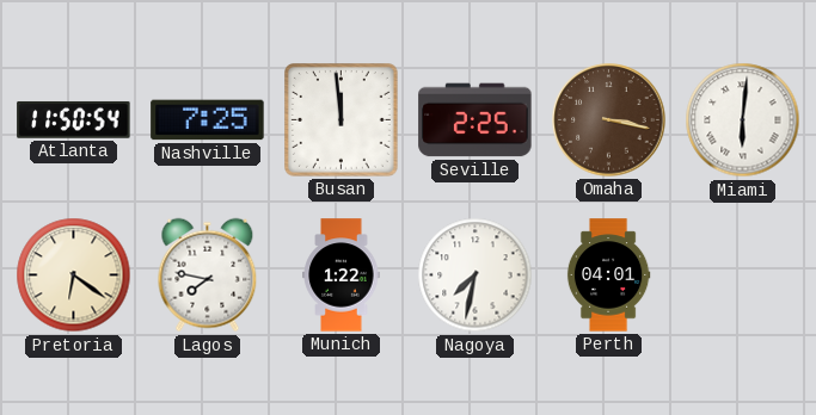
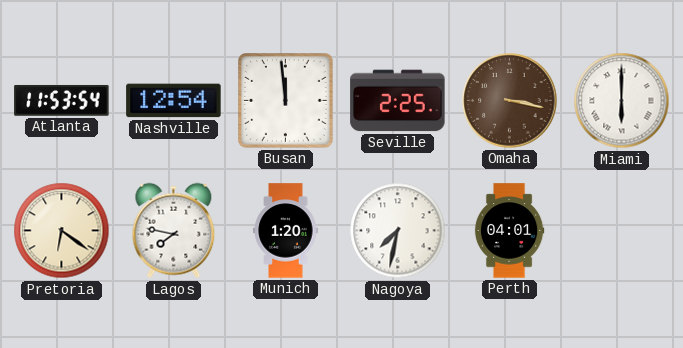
Atlanta: 11:50 -> 11:53
Nashville: 7:25 -> 12:54
Miami: 6:01 -> 6:00
Munich: 1:22 -> 1:20
